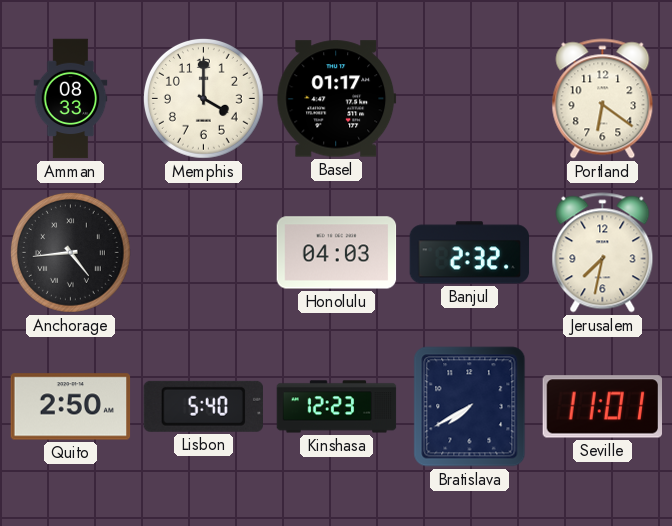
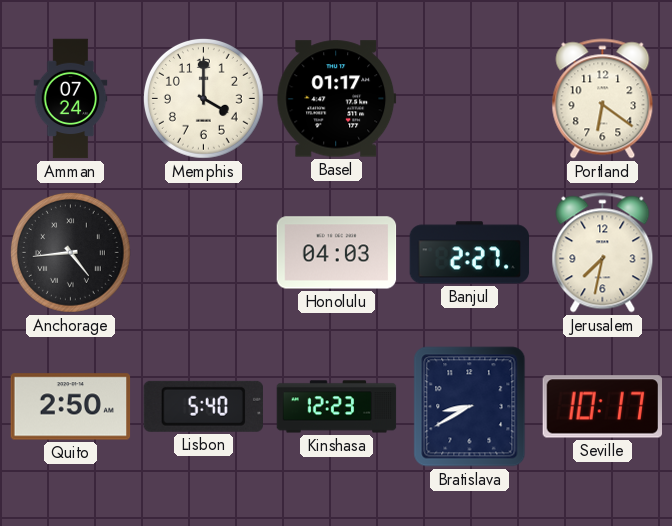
Amman: 08:33 -> 07:24
Banjul: 2:32 -> 2:27
Bratislava: 7:40 -> 8:40
Seville: 11:01 -> 10:17
